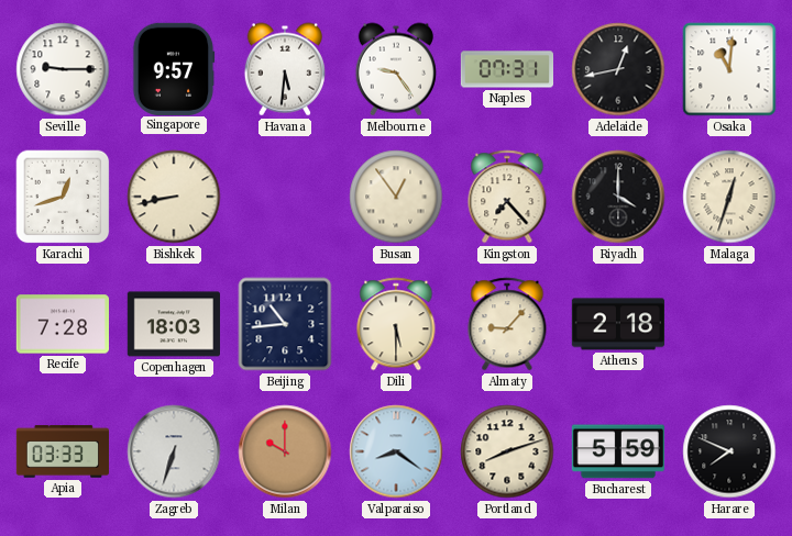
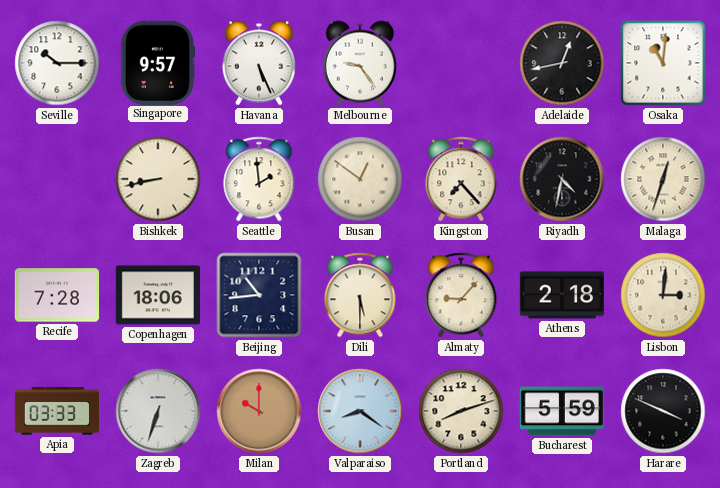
Seville: 9:15 -> 10:15
Havana: 5:31 -> 5:26
Naples: 07:31 -> none
Karachi: 12:42 -> none
Seattle: none -> 1:59
Busan: 12:54 -> 12:51
Riyadh: 4:00 -> 4:32
Copenhagen: 18:03 -> 18:06
Lisbon: none -> 3:01
Harare: 7:49 -> 3:49
